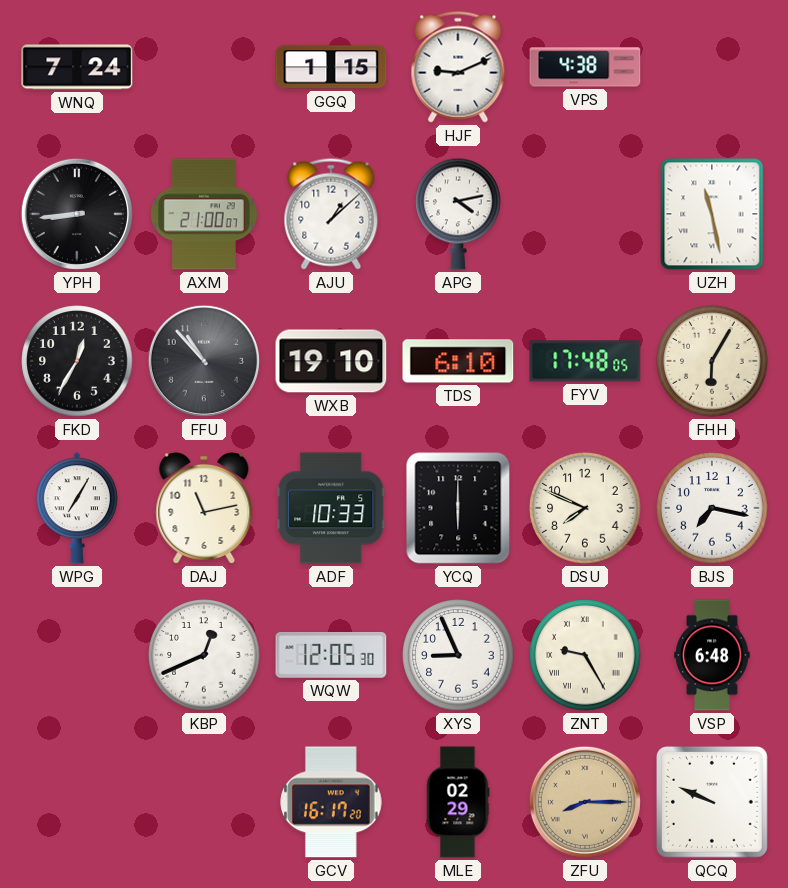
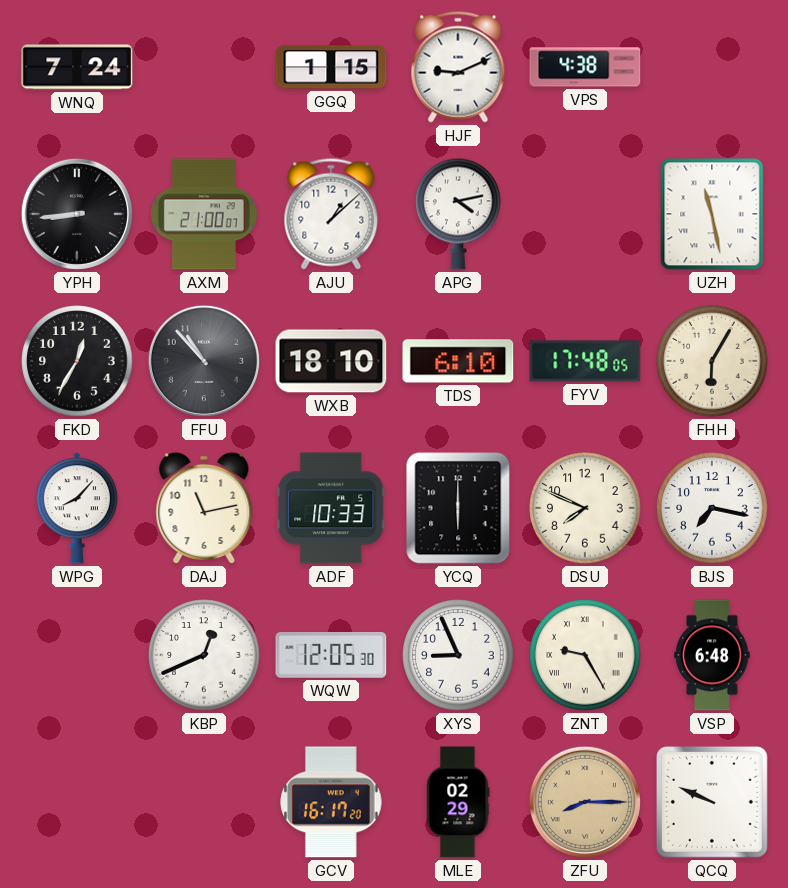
WXB: 19:10 -> 18:10
WPG: 7:05 -> 8:07
